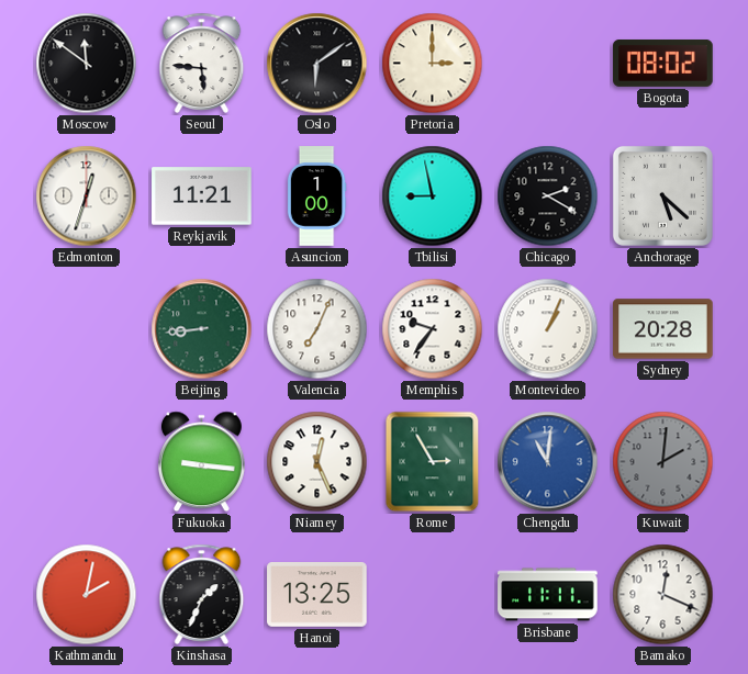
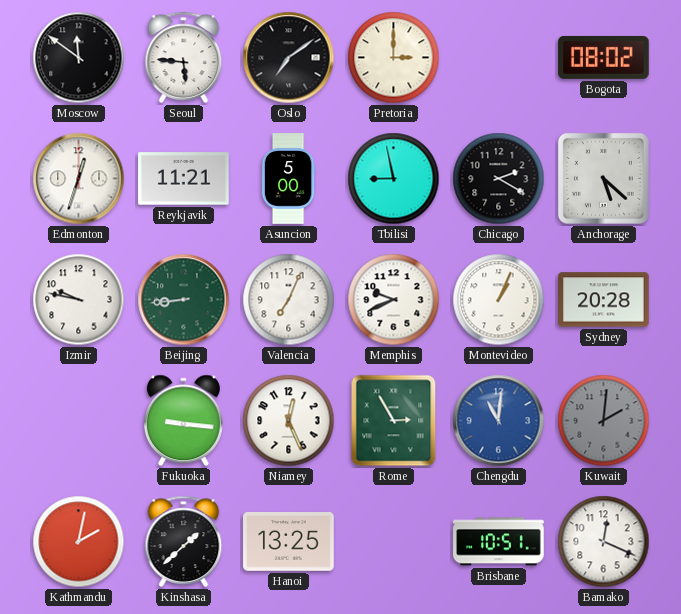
Oslo: 6:09 -> 7:09
Asuncion: 1:00 -> 5:00
Izmir: none -> 9:47
Memphis: 9:36 -> 9:41
Kinshasa: 1:34 -> 1:38
Brisbane: 11:11 -> 10:51
